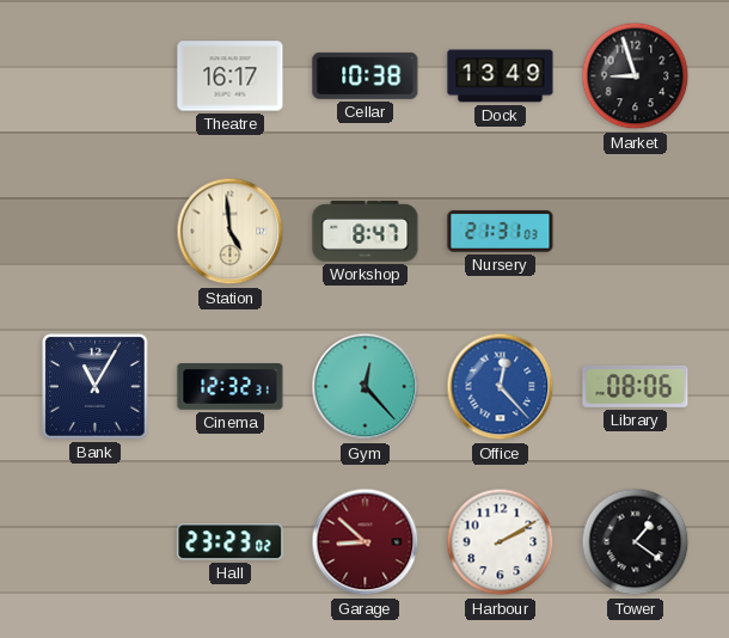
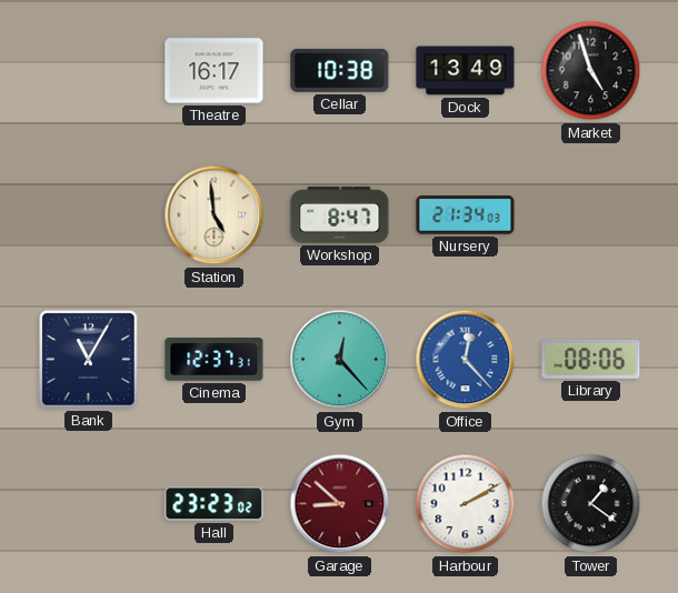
Market: 8:57 -> 4:57
Nursery: 21:31 -> 21:34
Cinema: 12:32 -> 12:37
